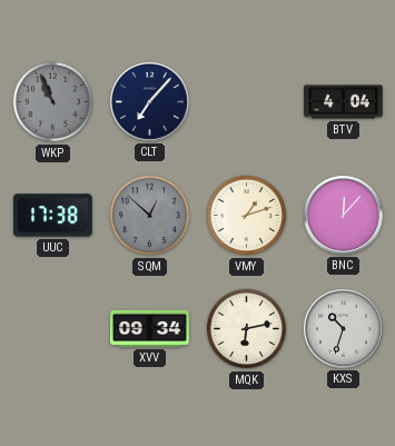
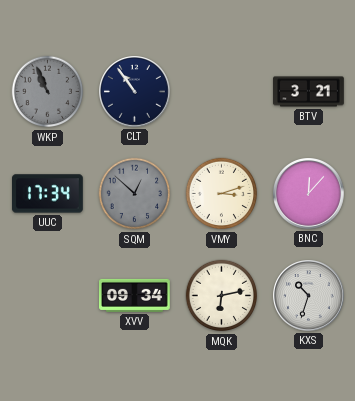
CLT: 7:07 -> 10:54
BTV: 4:04 -> 3:21
UUC: 17:38 -> 17:34
VMY: 1:12 -> 3:12
